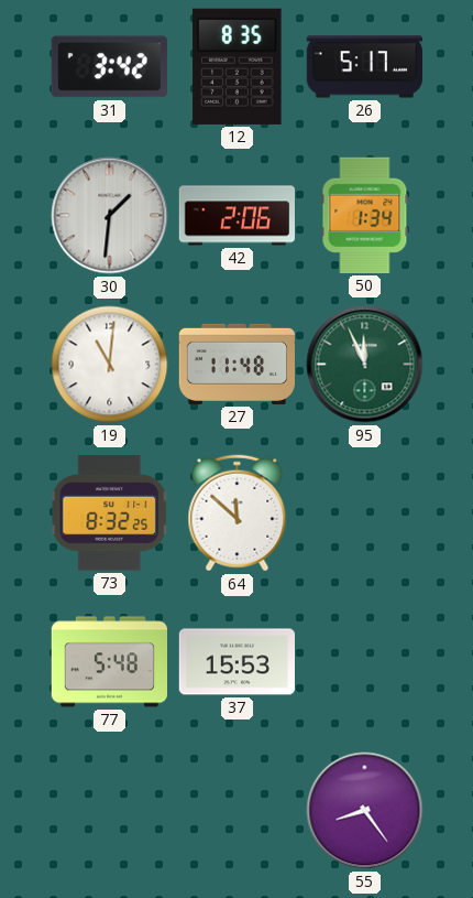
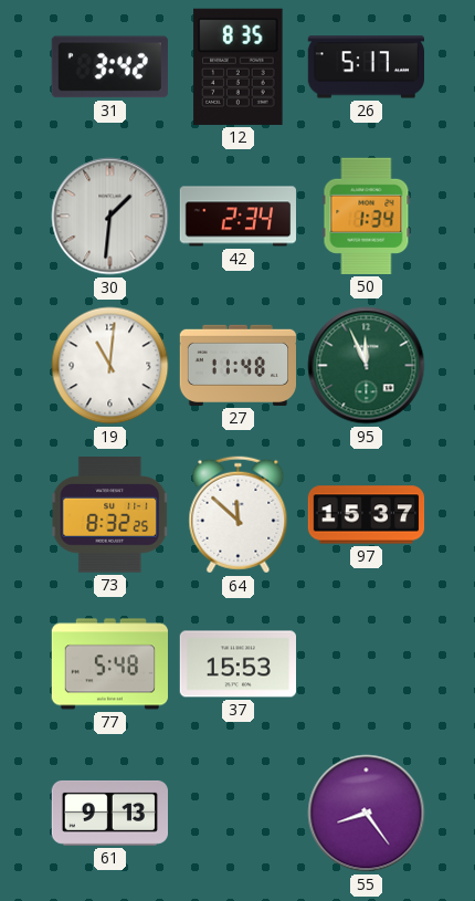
42: 2:06 -> 2:34
97: none -> 15:37
61: none -> 9:13
